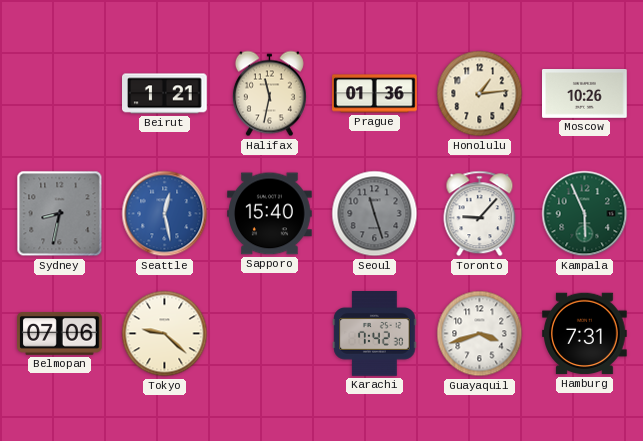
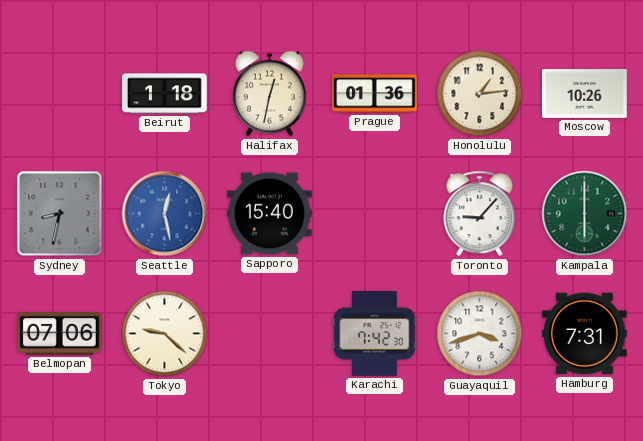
Beirut: 1:21 -> 1:18
Halifax: 11:32 -> 12:32
Seoul: 11:27 -> none
Kampala: 5:56 -> 6:00
